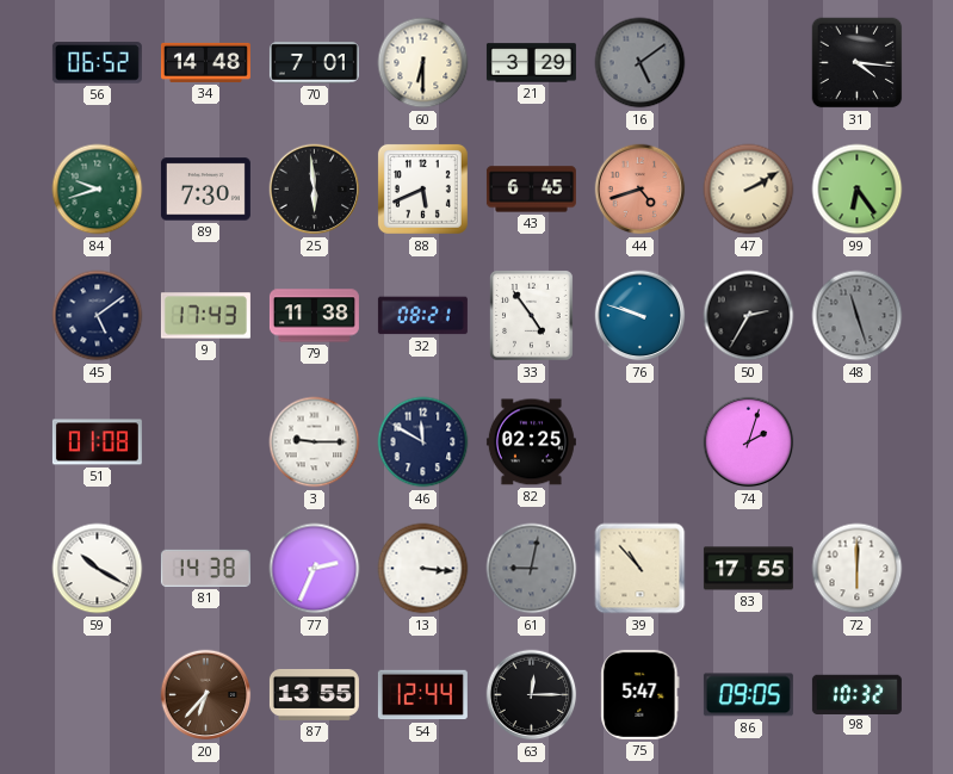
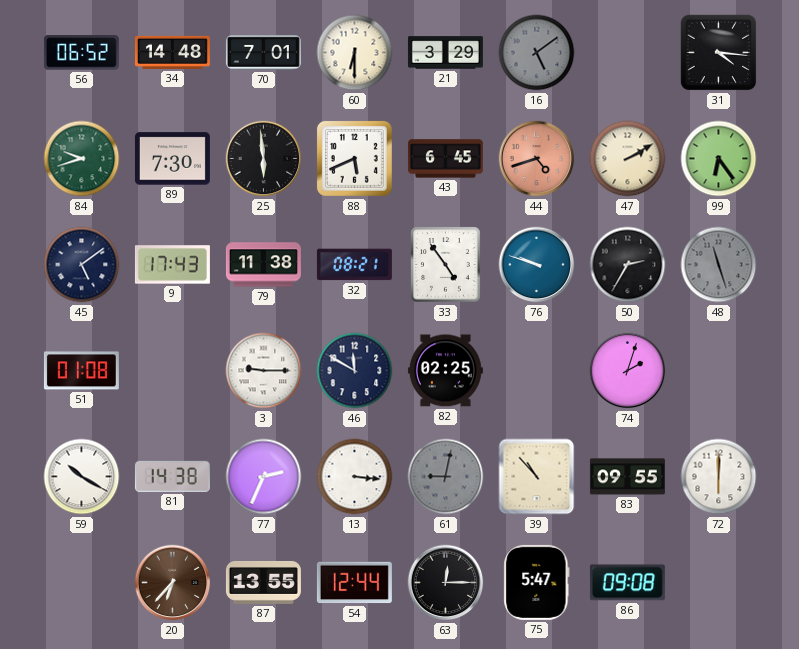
83: 17:55 -> 09:55
86: 09:05 -> 09:08
98: 10:32 -> none
